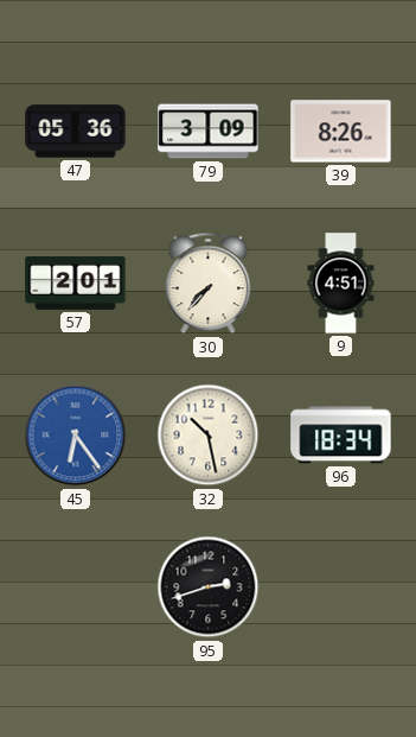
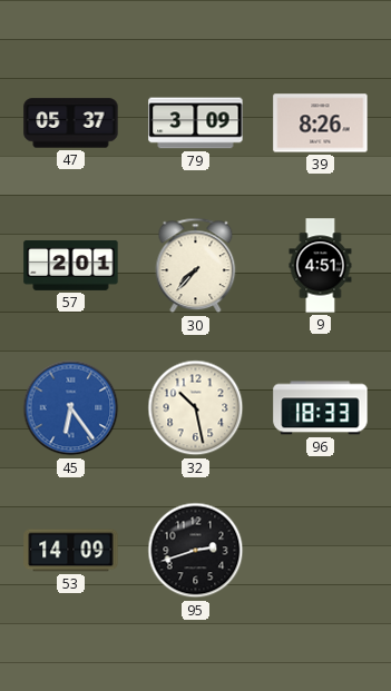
47: 05:36 -> 05:37
96: 18:34 -> 18:33
53: none -> 14:09
